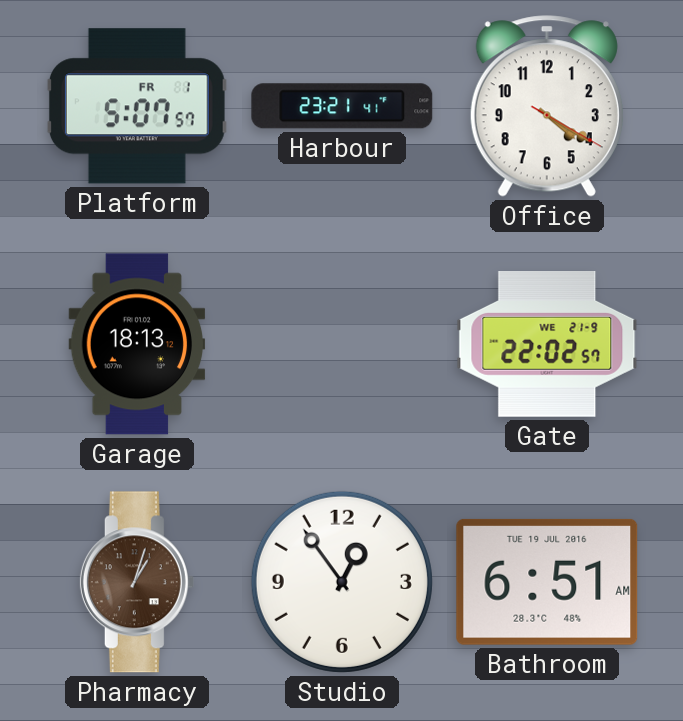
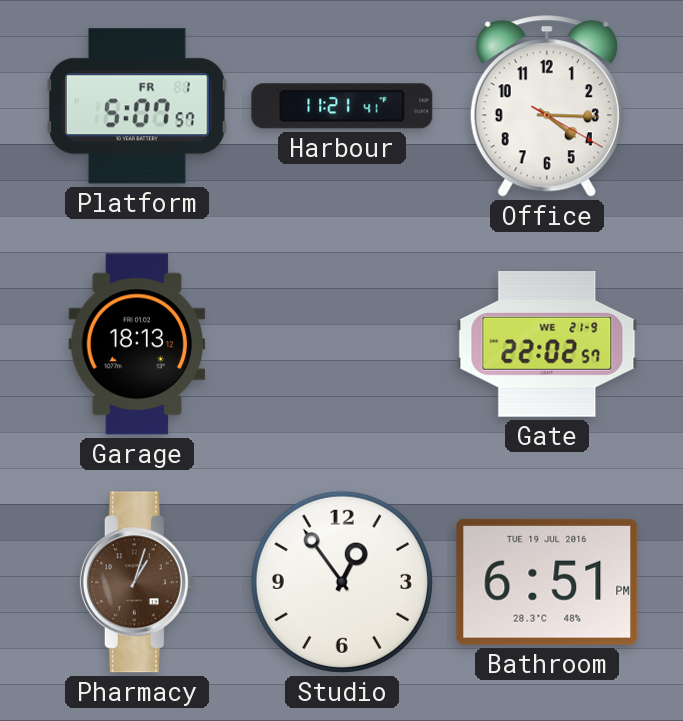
Harbour: 23:21 -> 11:21
Office: 4:20 -> 4:15
Bathroom: 6:51 AM -> 6:51 PM
